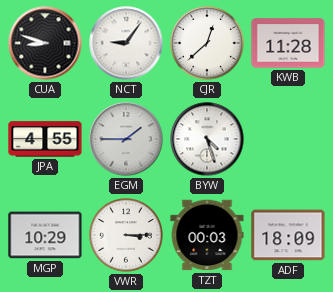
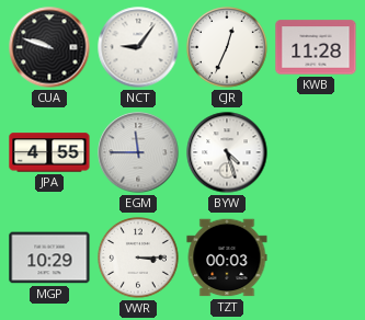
CUA: 8:48 -> 9:48
CJR: 12:38 -> 12:34
EGM: 1:45 -> 11:45
ADF: 18:09 -> none
